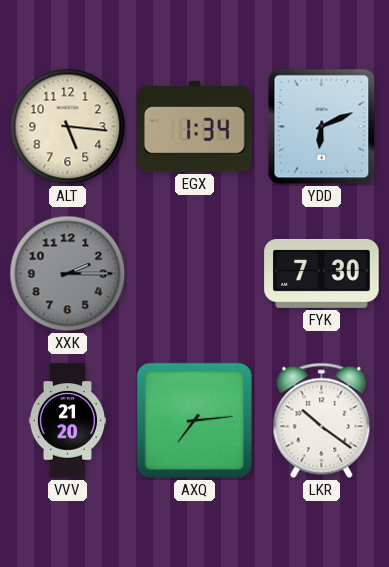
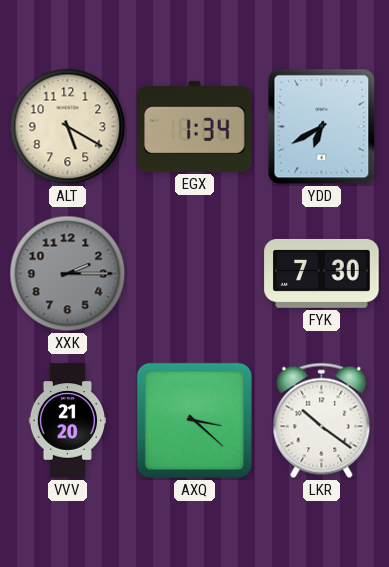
ALT: 5:16 -> 5:20
YDD: 6:11 -> 6:40
AXQ: 7:14 -> 3:22
